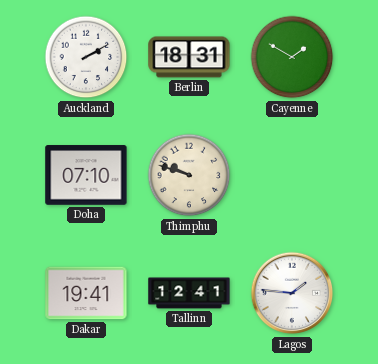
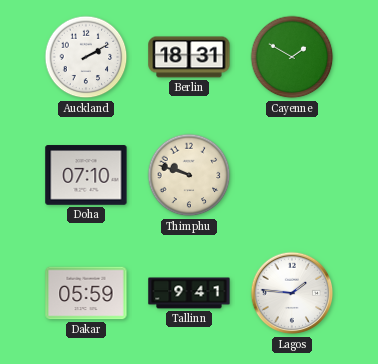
Dakar: 19:41 -> 05:59
Tallinn: 12:41 -> 9:41
